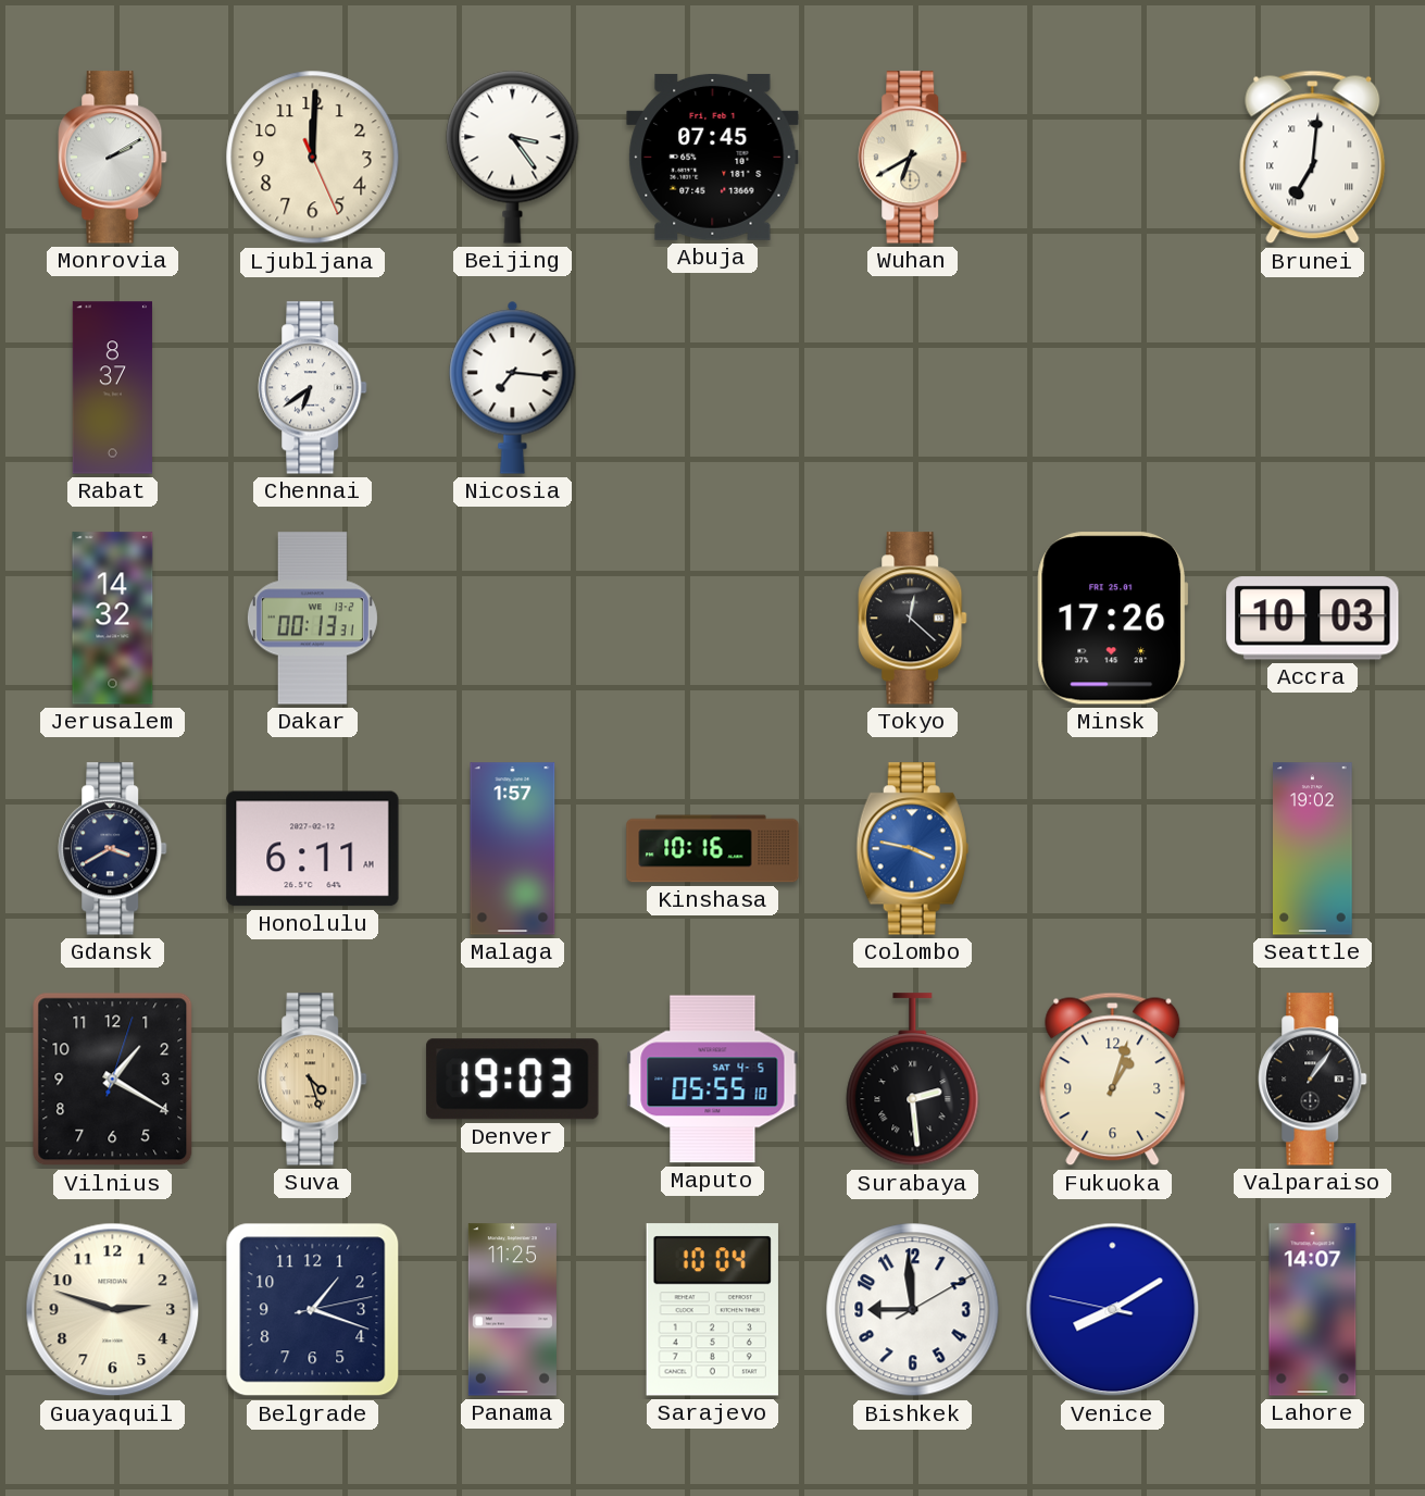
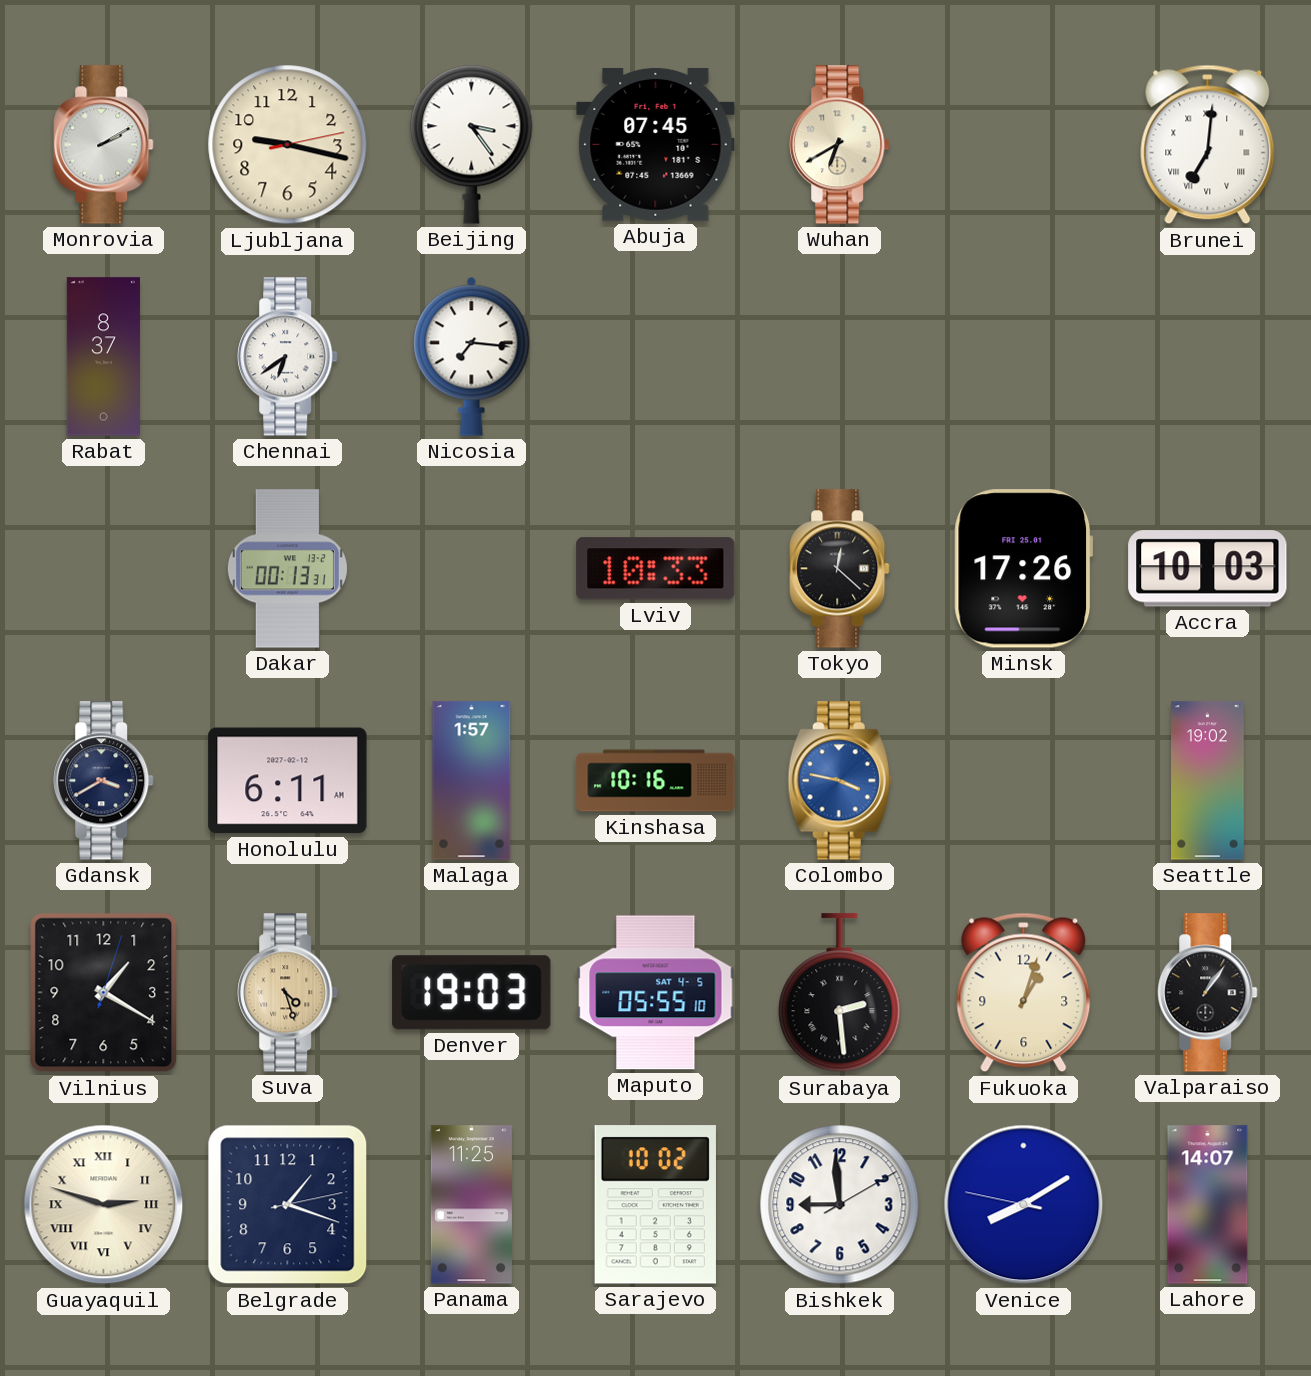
Ljubljana: 12:00 -> 9:17
Jerusalem: 14:32 -> none
Lviv: none -> 10:33
Guayaquil numerals: Arabic -> Roman
Sarajevo: 10:04 -> 10:02
